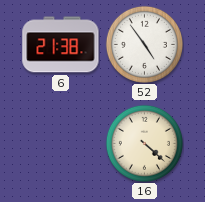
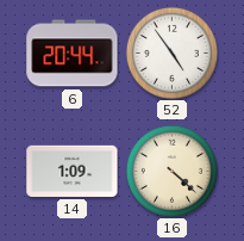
6: 21:38 -> 20:44
14: none -> 1:09
